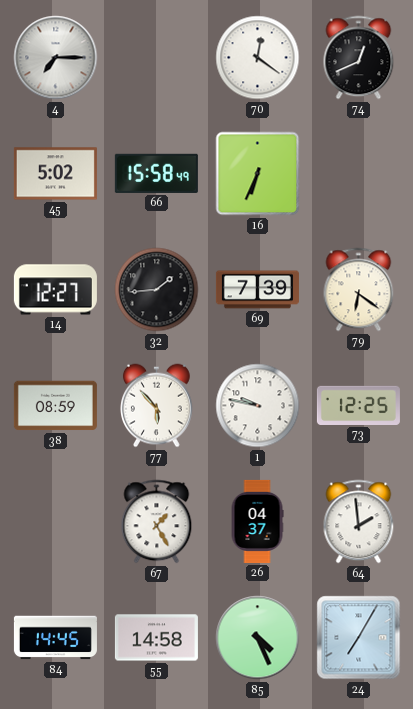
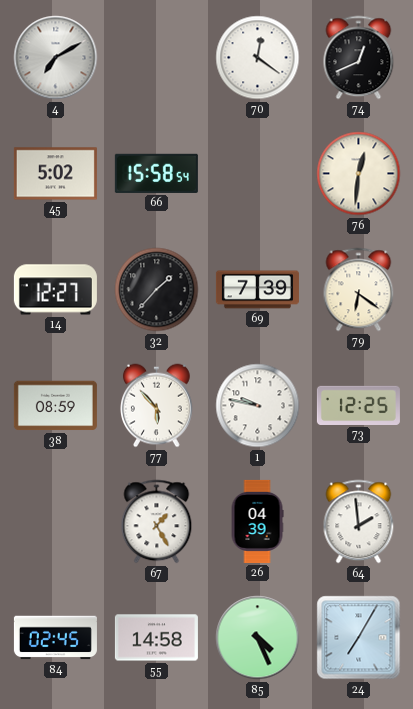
4: 7:15 -> 7:10
66: 15:58:49 -> 15:58:54
16: 6:34 -> none
76: none -> 12:31
32: 1:44 -> 1:37
26: 04:37 -> 04:39
84: 14:45 -> 02:45
